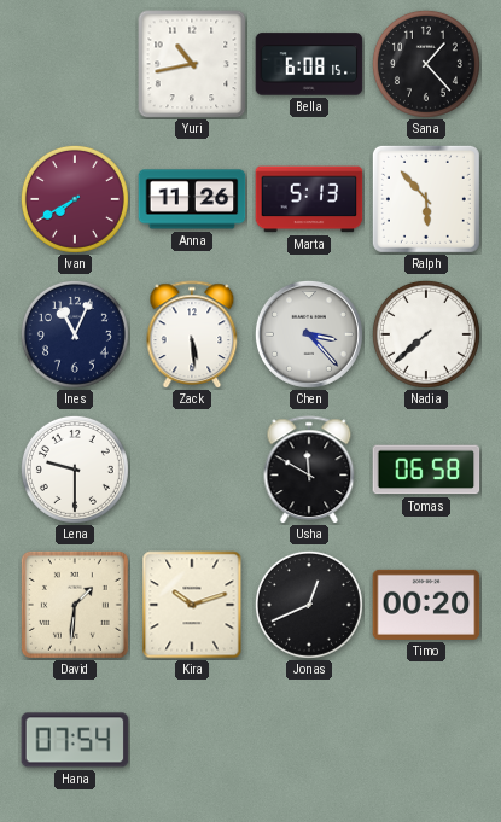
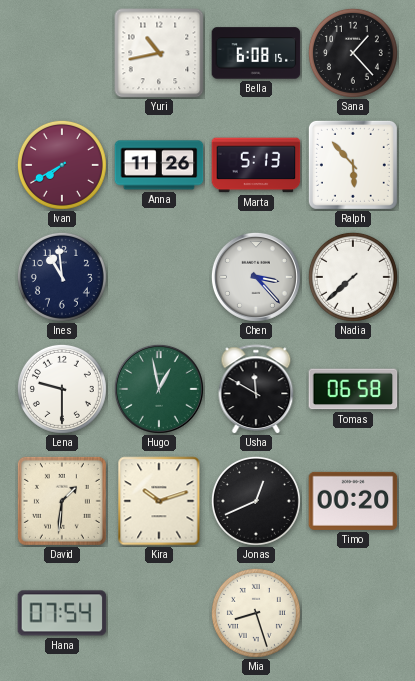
Ines: 11:04 -> 10:59
Zack: 5:29 -> none
Hugo: none -> 12:58
Mia: none -> 8:27
